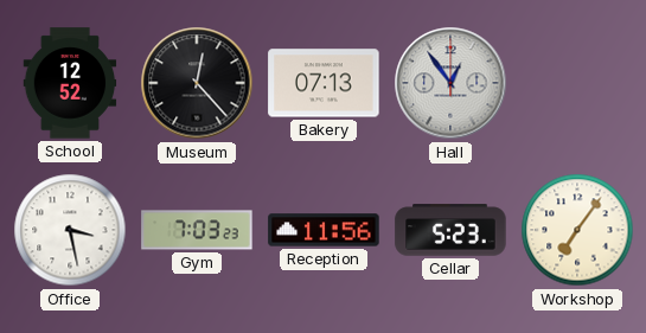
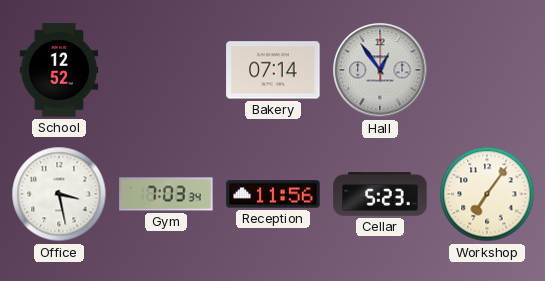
Museum: 12:23 -> none
Bakery: 07:13 -> 07:14
Gym: 7:03:23 -> 7:03:34
